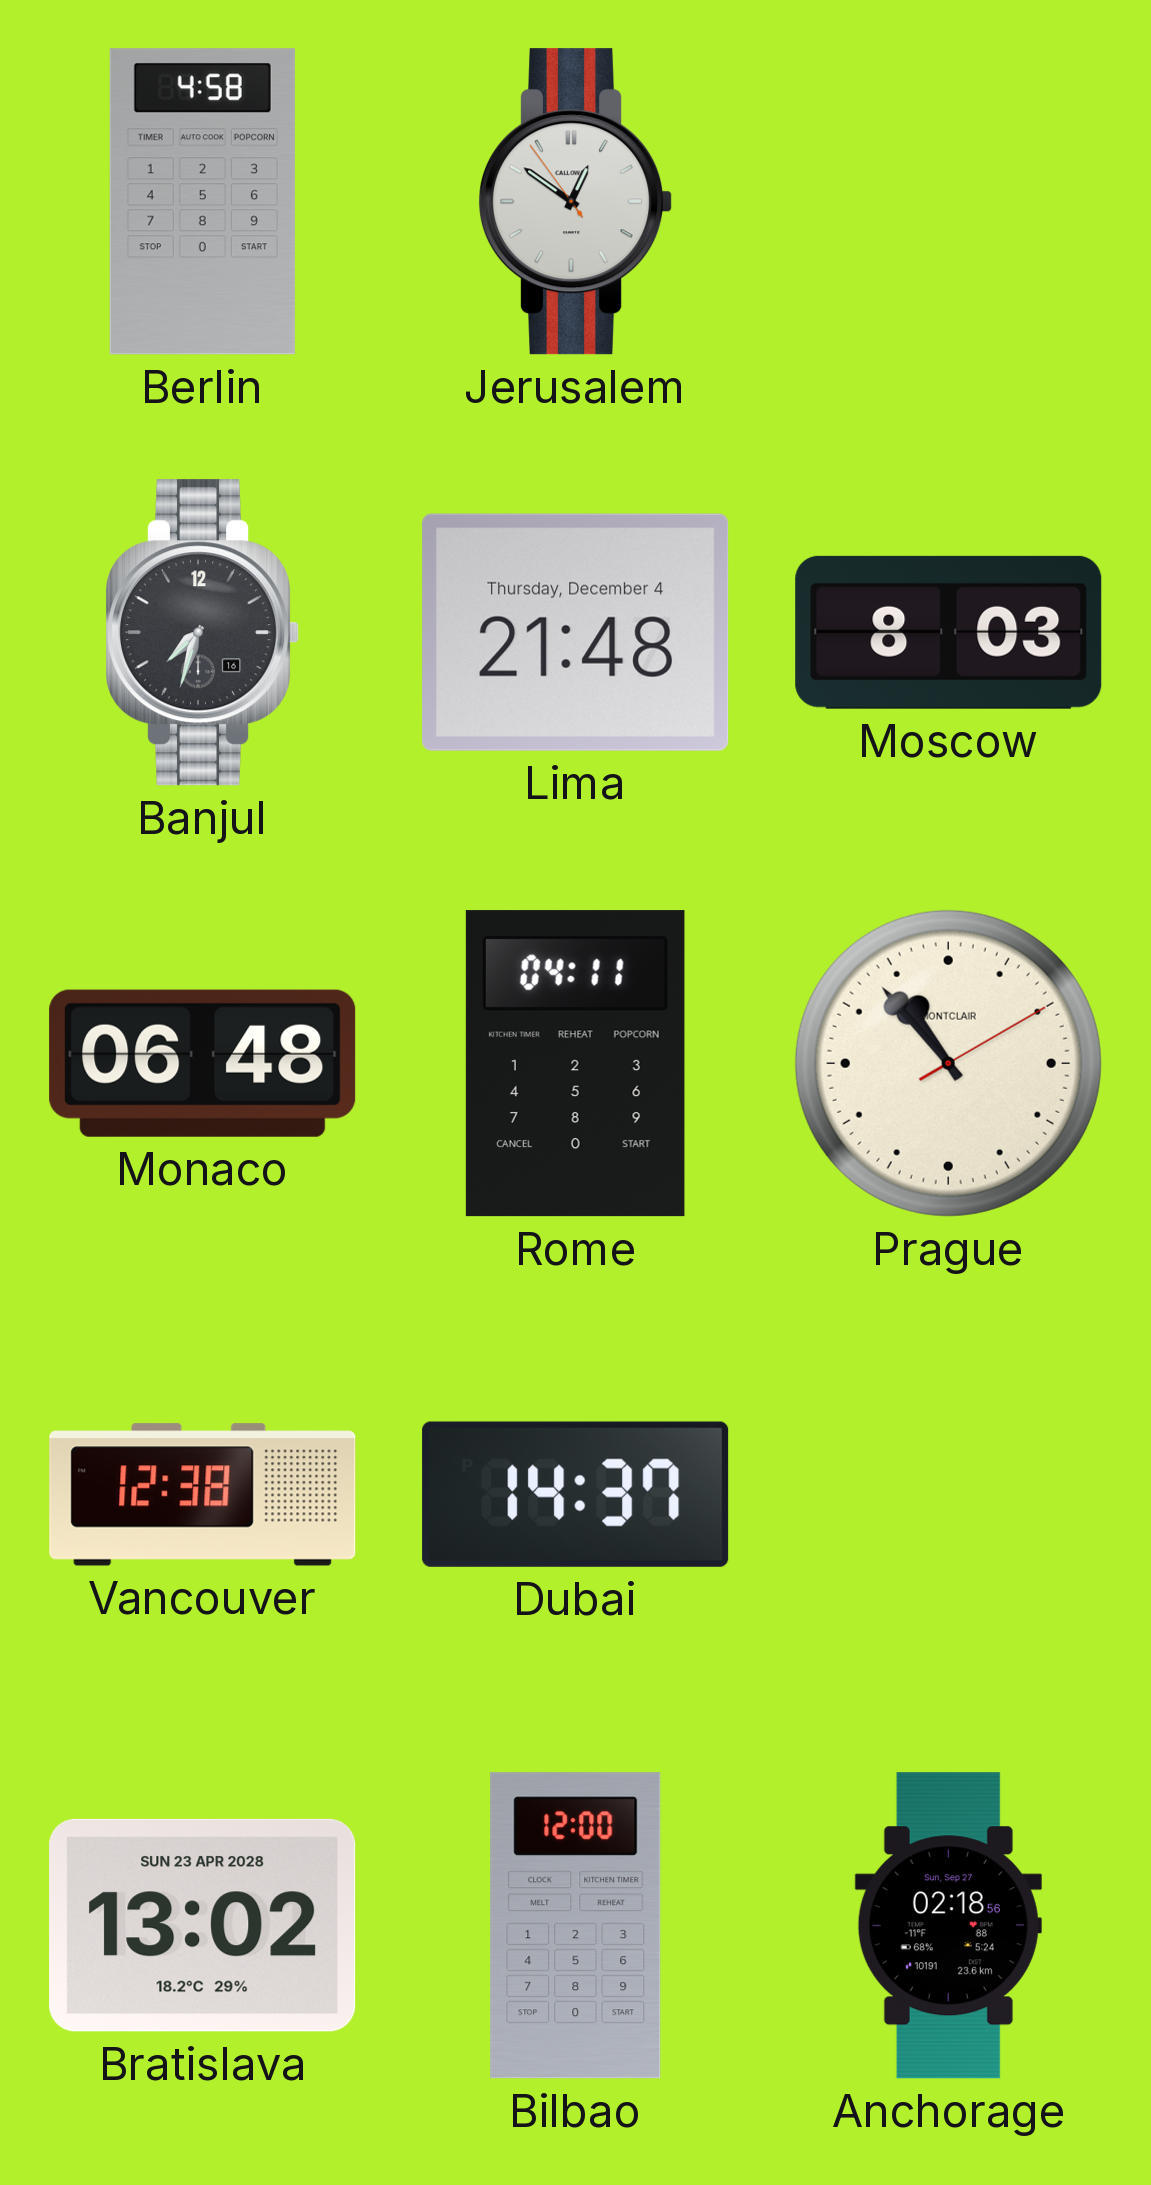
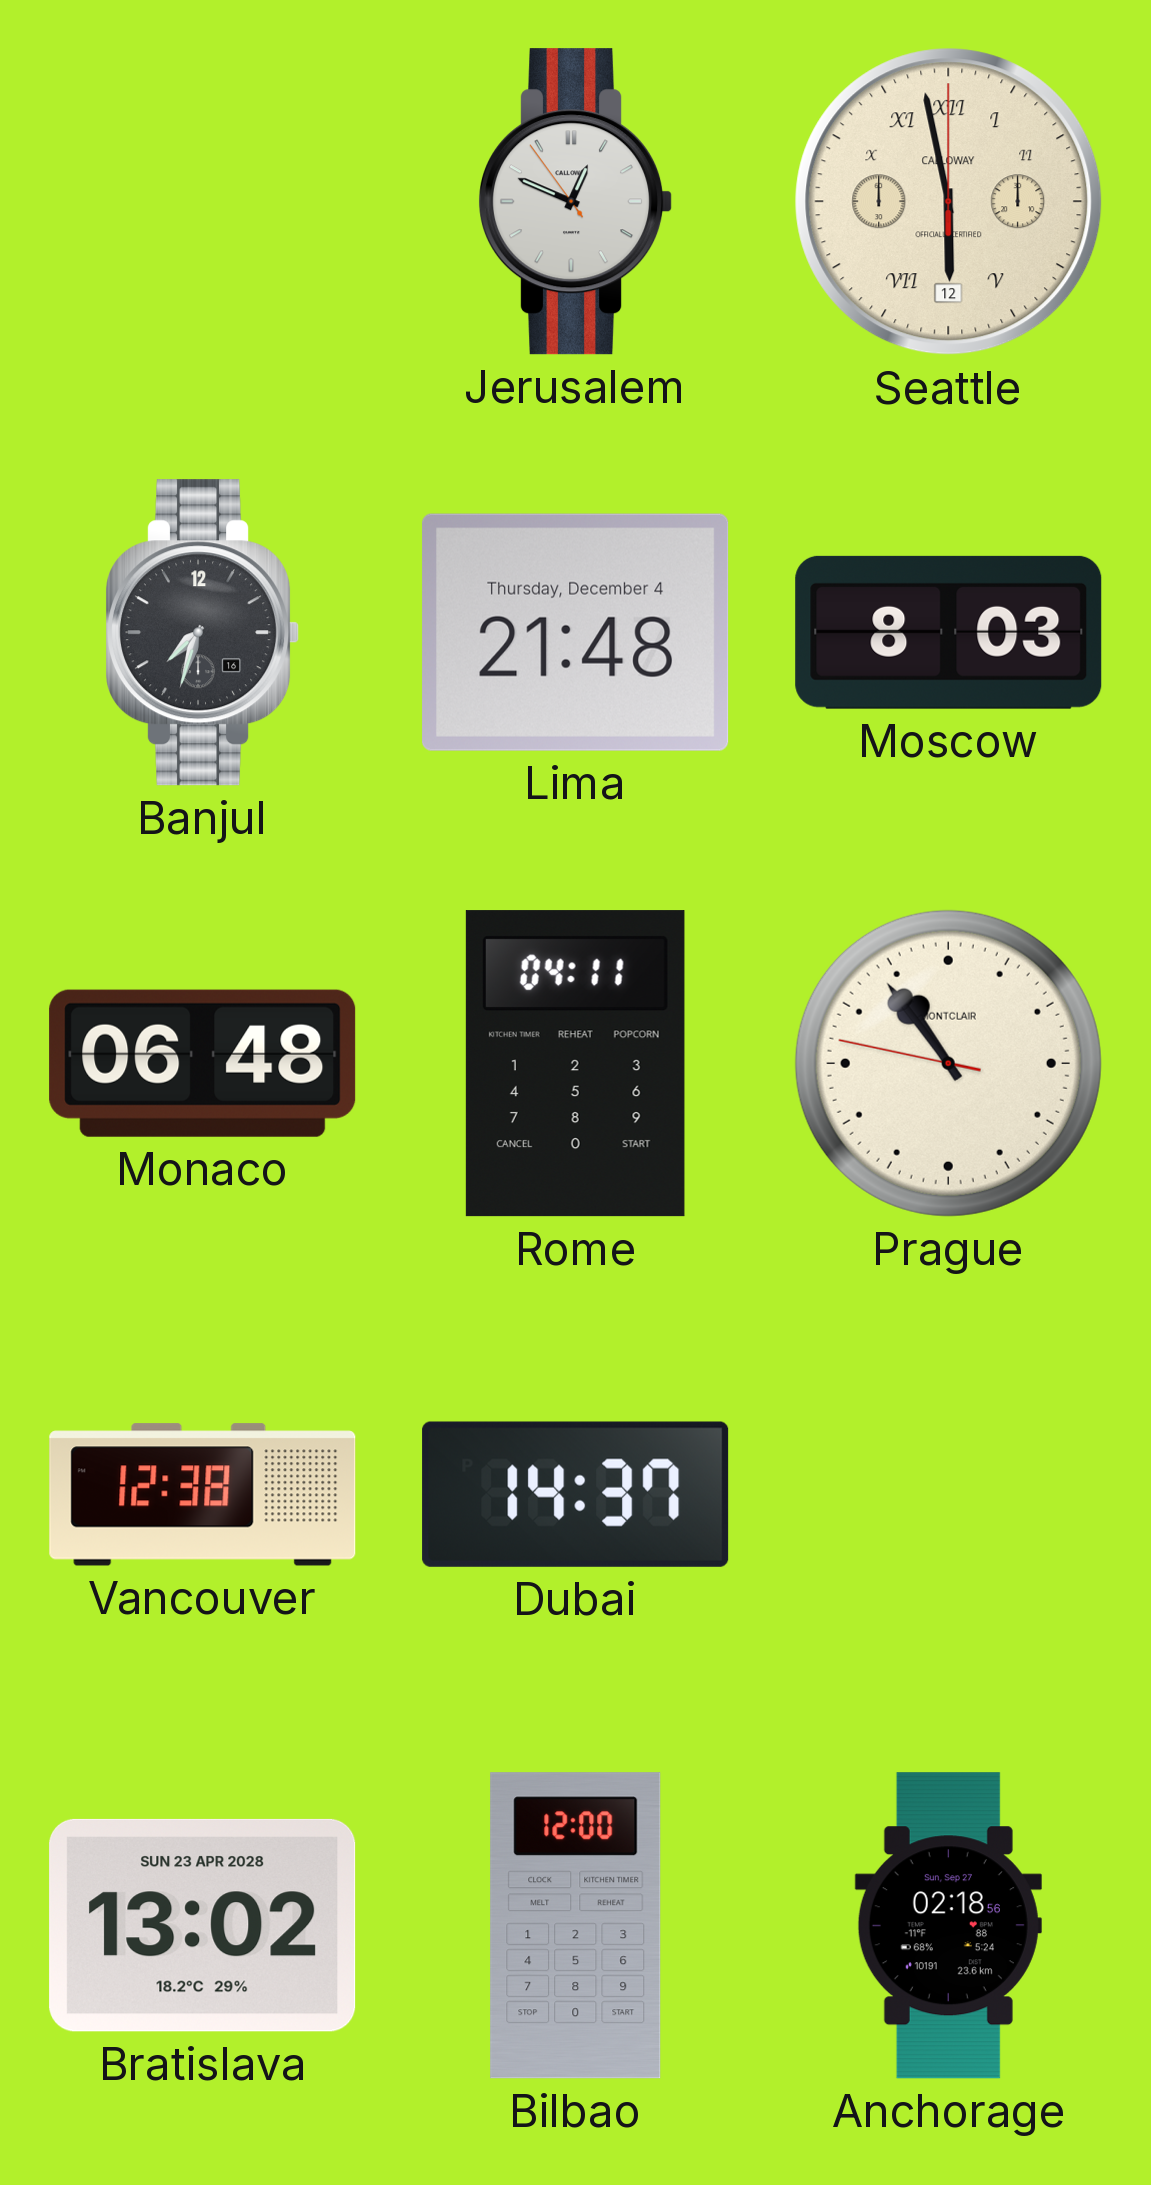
Berlin: 4:58 -> none
Jerusalem: 12:50 -> 12:48
Seattle: none -> 5:58
Prague: 10:53:10 -> 10:53:47
